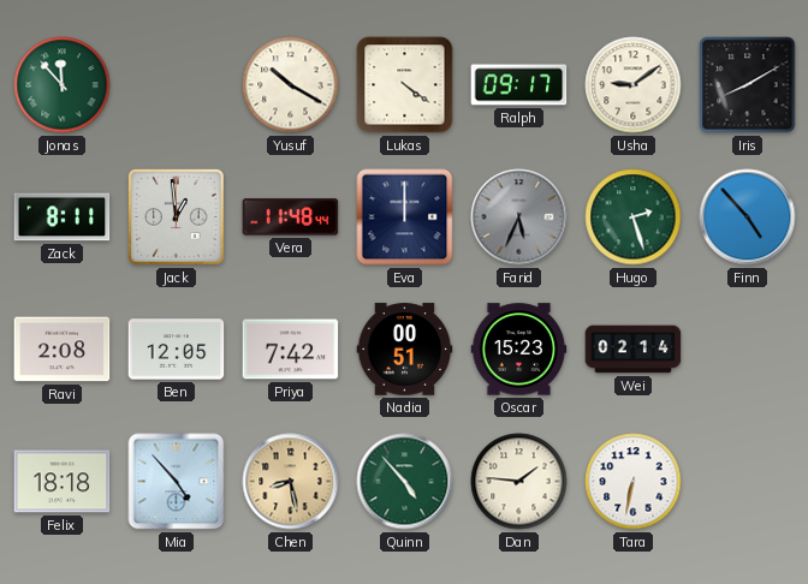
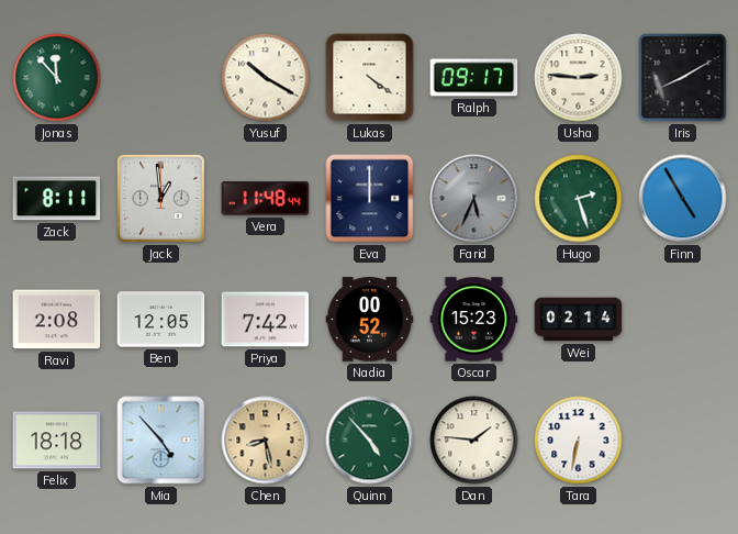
Usha: 9:09 -> 2:46
Finn: 4:53 -> 4:55
Nadia: 00:51 -> 00:52
